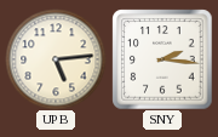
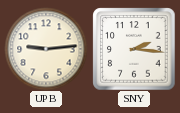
UPB: 5:14 -> 9:14
